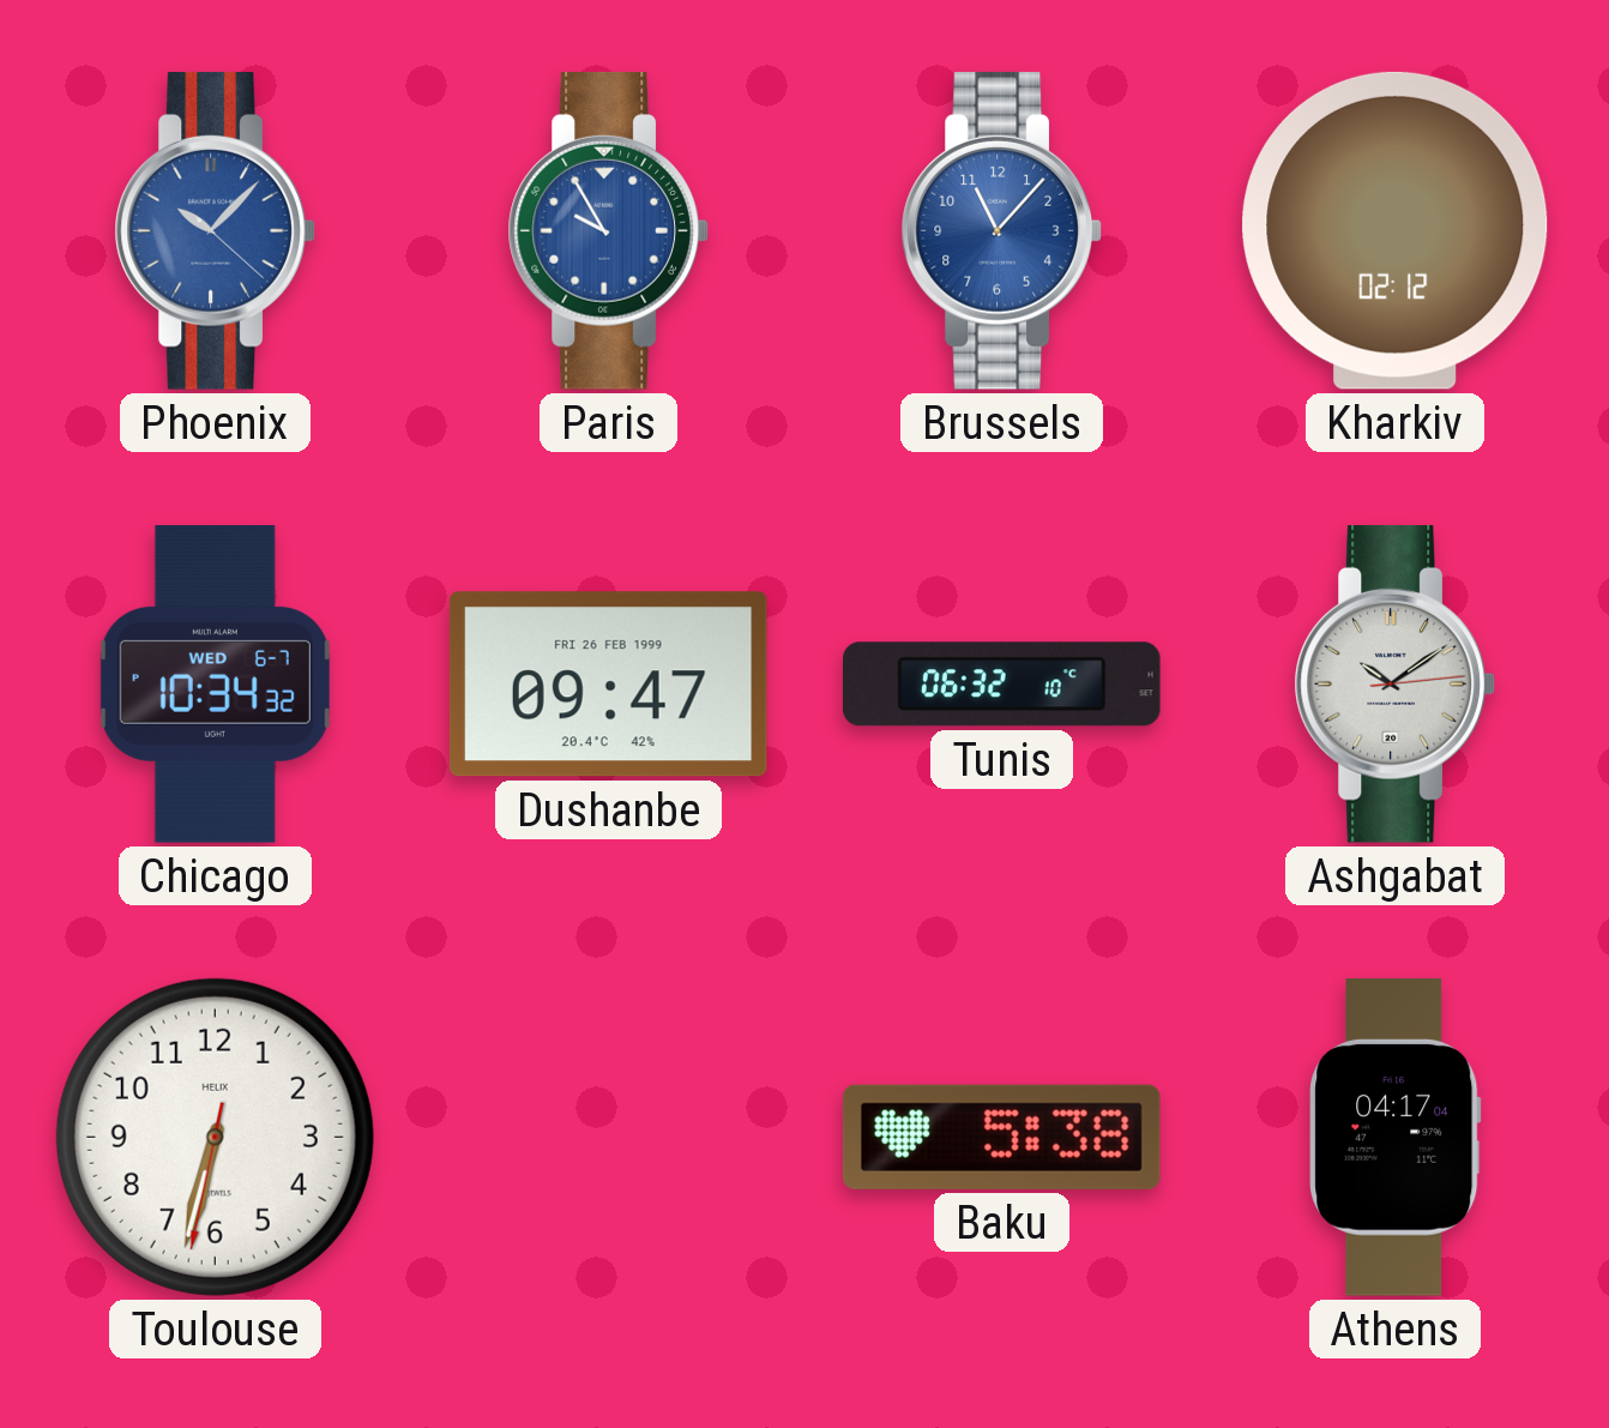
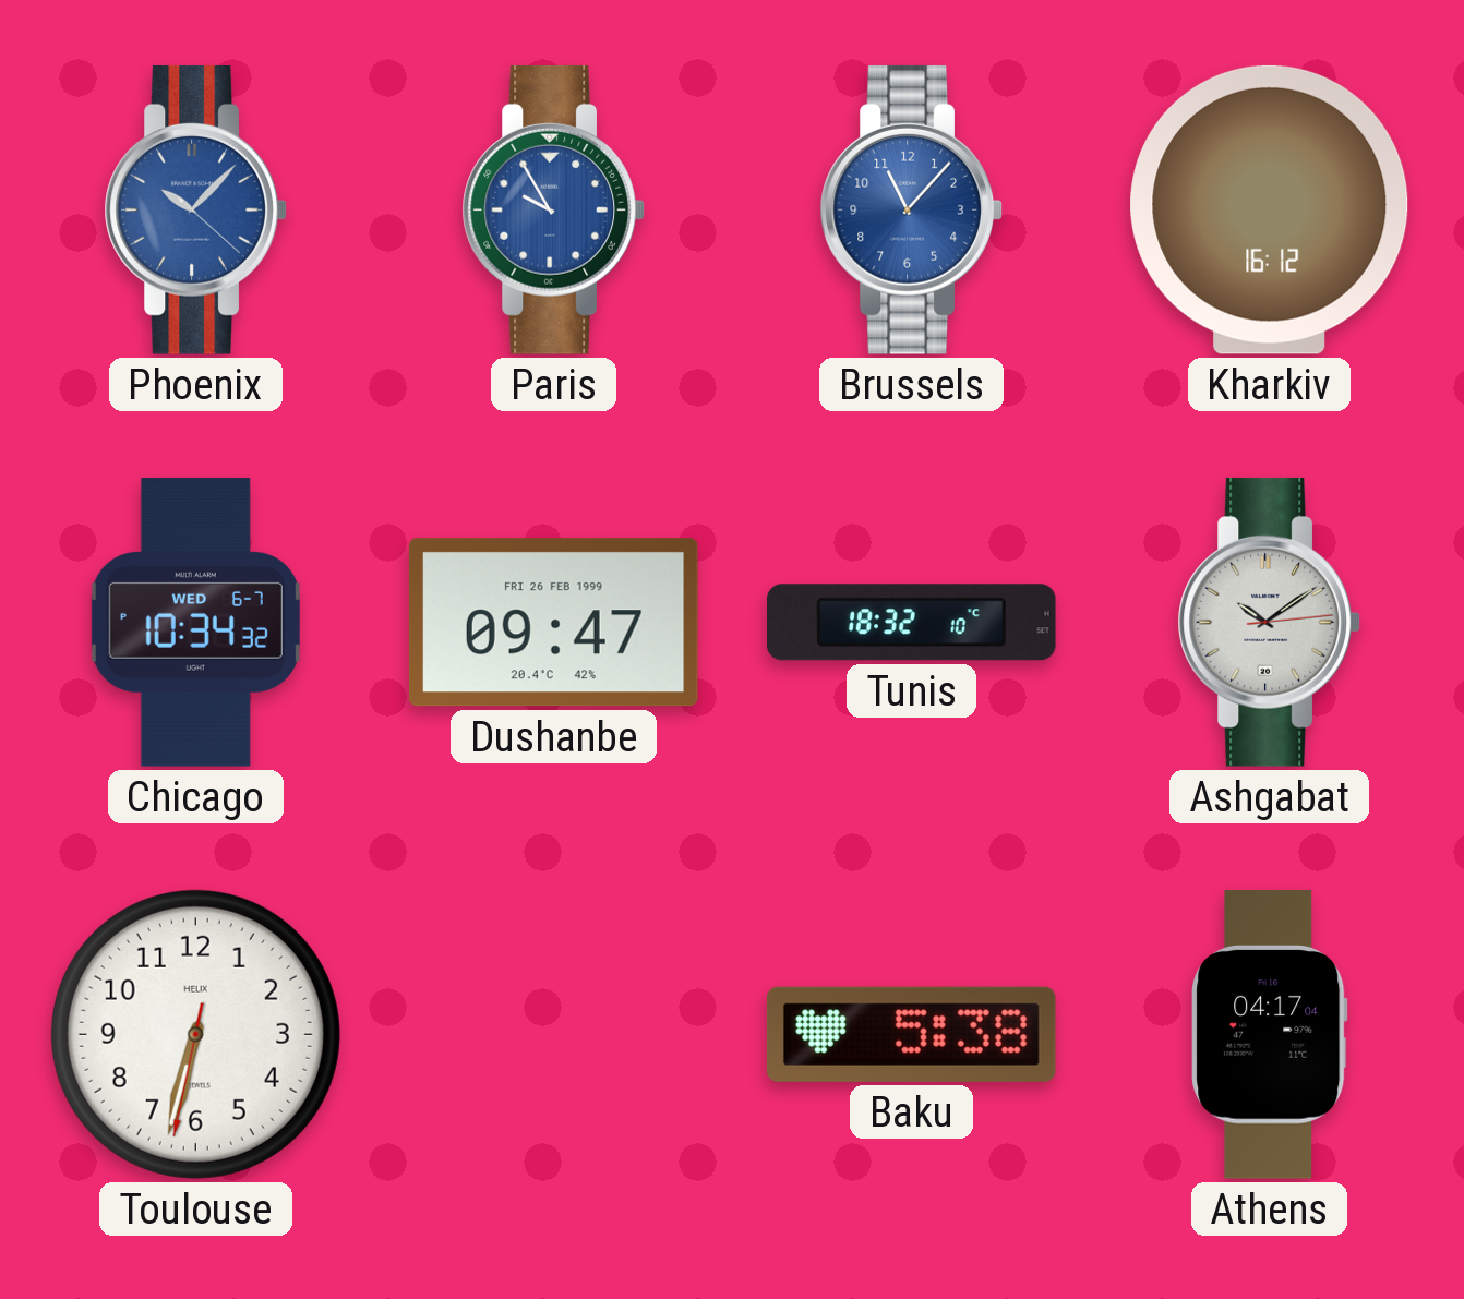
Kharkiv: 02:12 -> 16:12
Tunis: 06:32 -> 18:32
